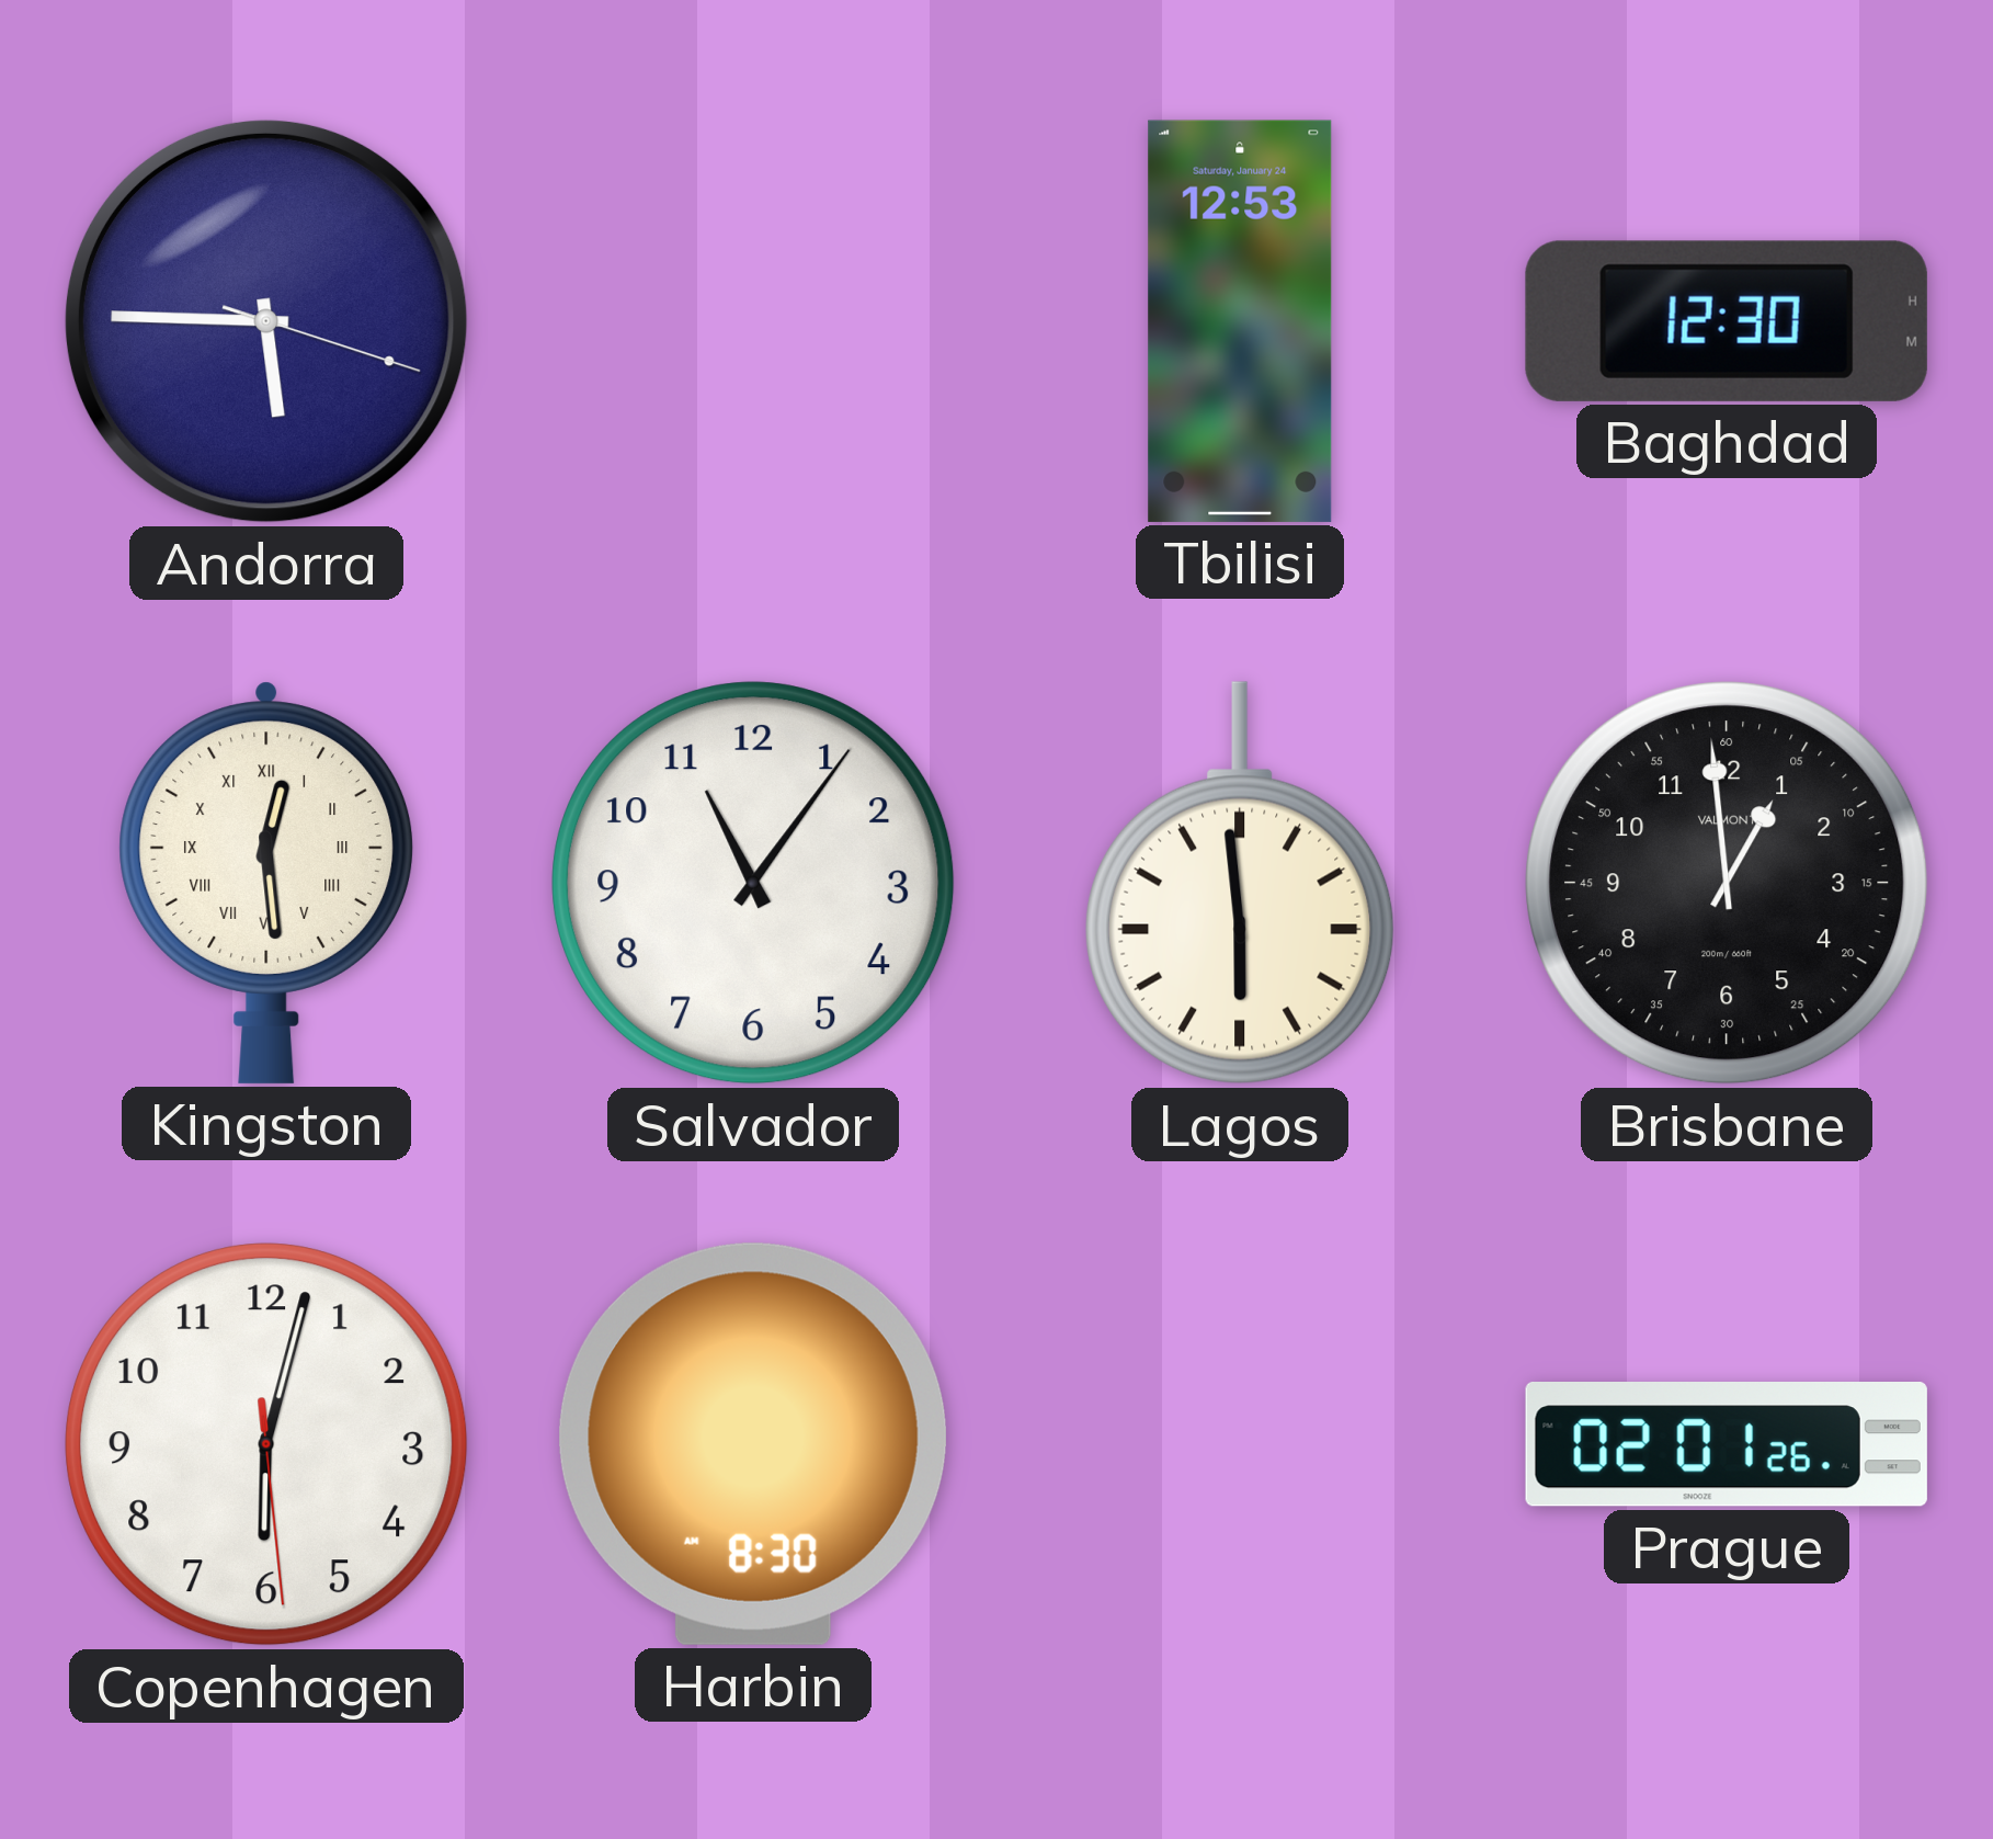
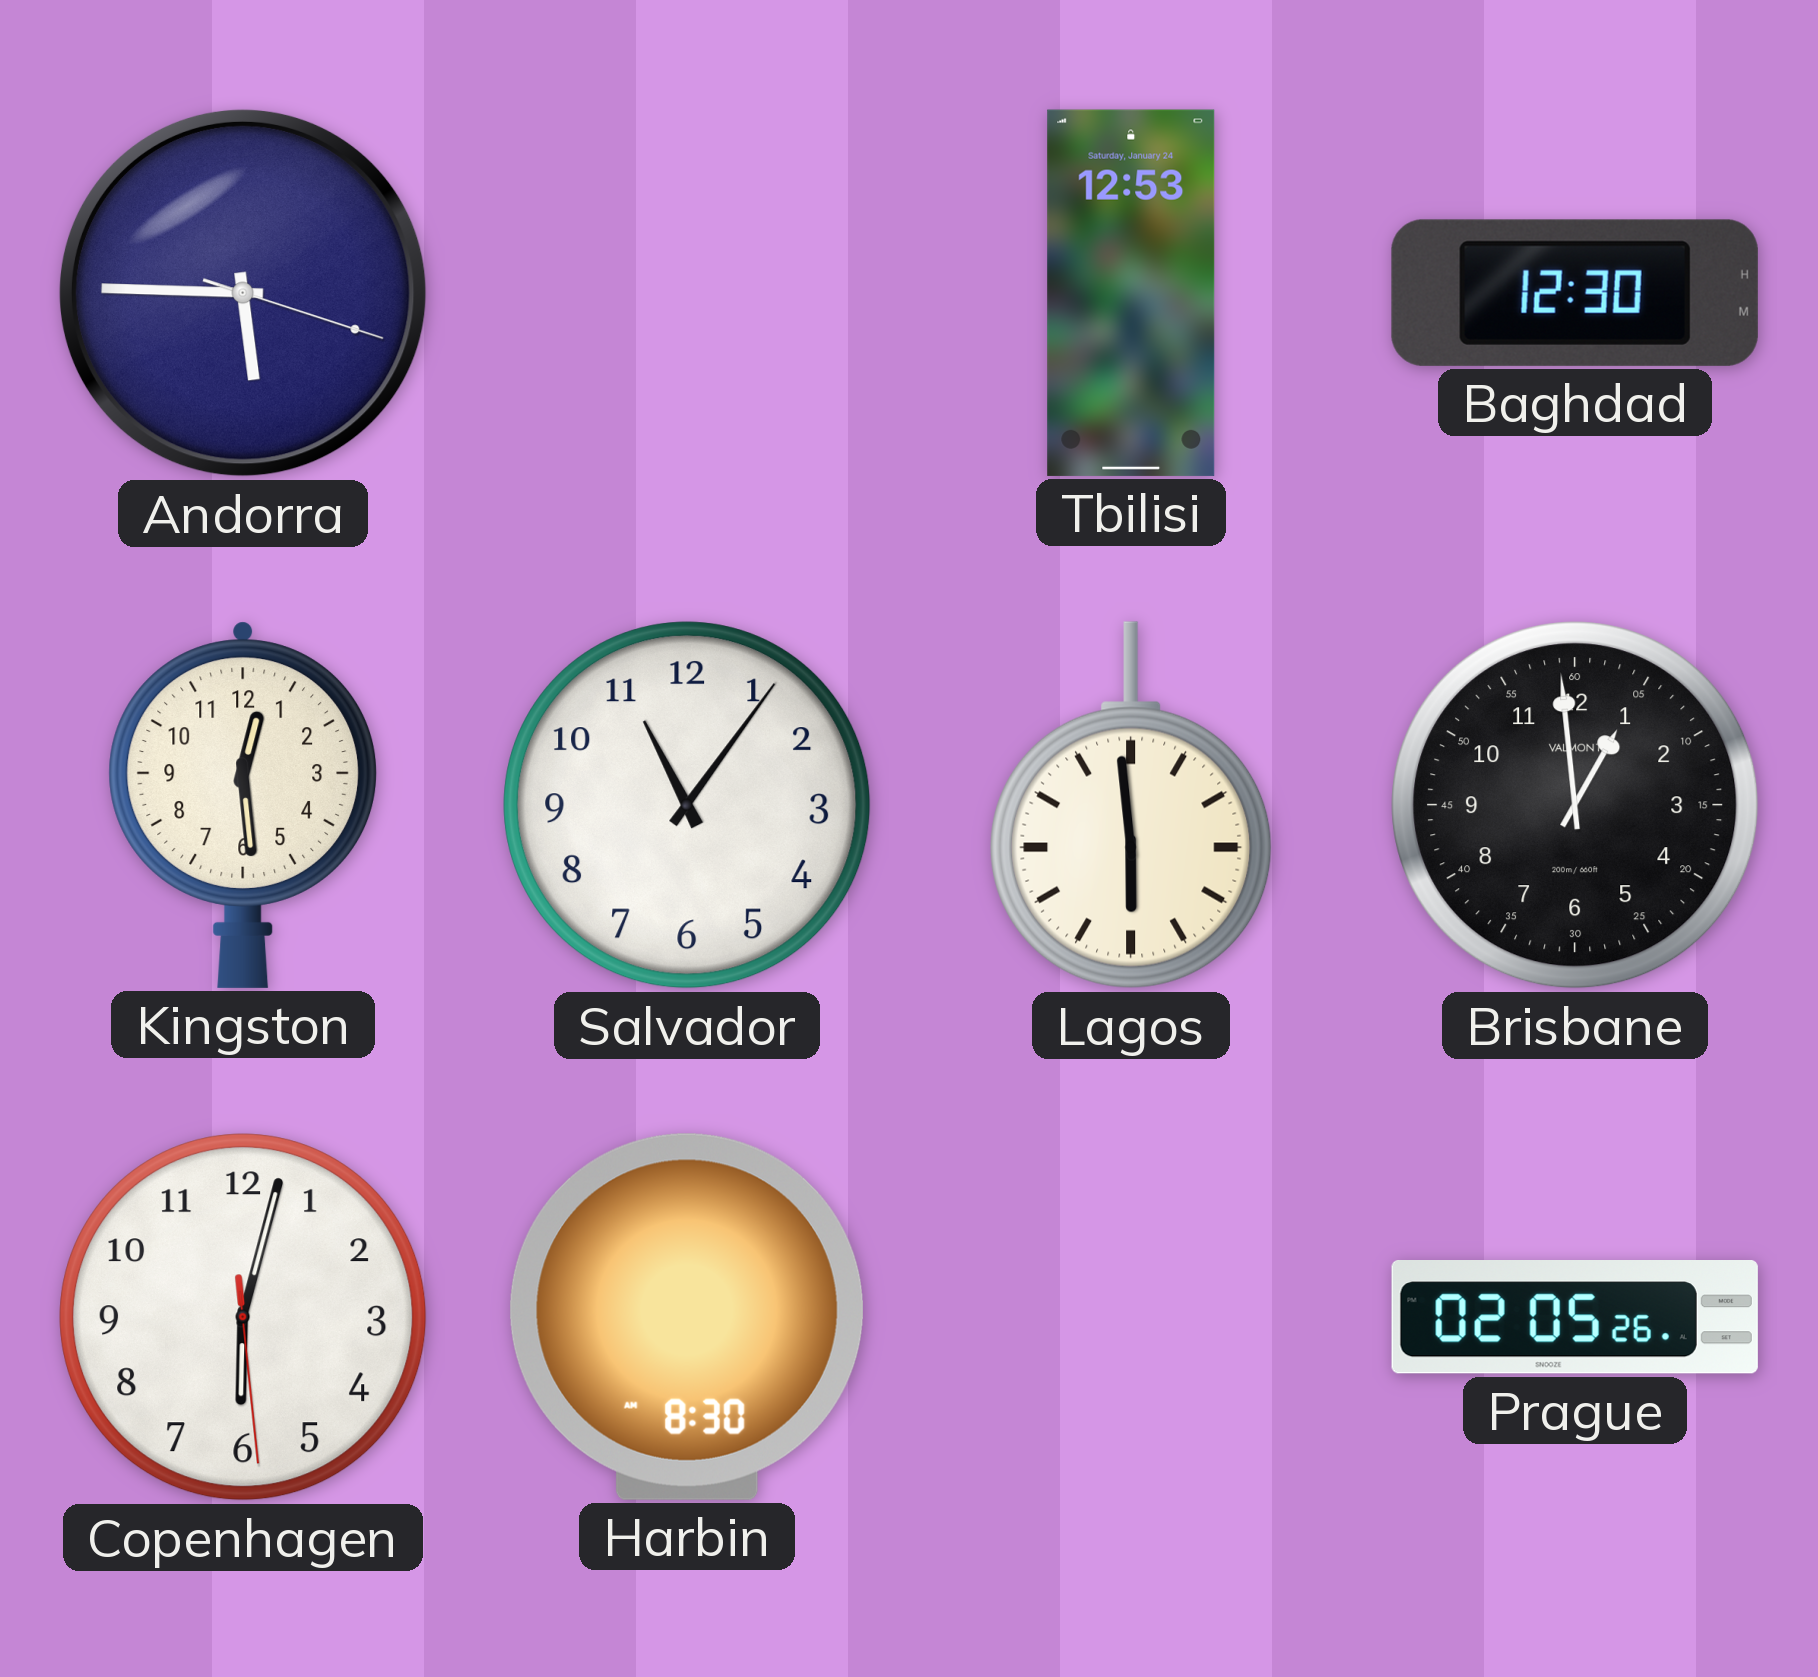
Kingston numerals: Roman -> Arabic
Prague: 02:01 -> 02:05
